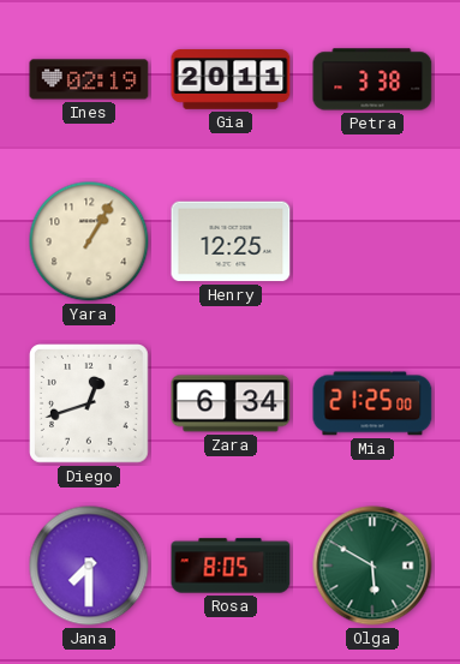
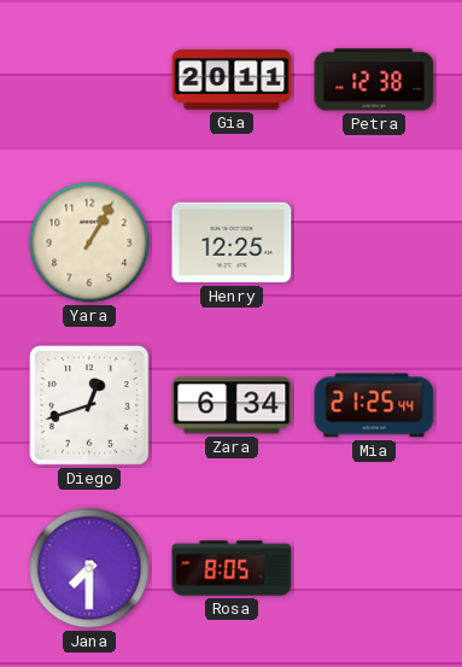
Ines: 02:19 -> none
Petra: 3:38 -> 12:38
Mia: 21:25:00 -> 21:25:44
Olga: 5:50 -> none
